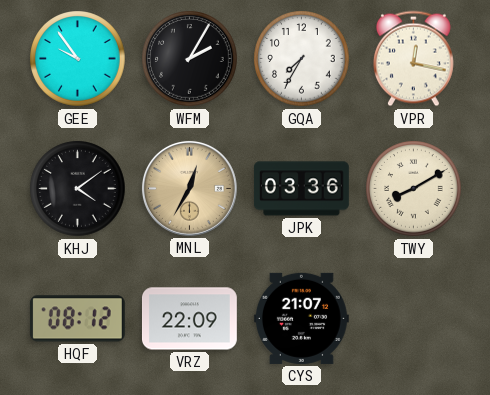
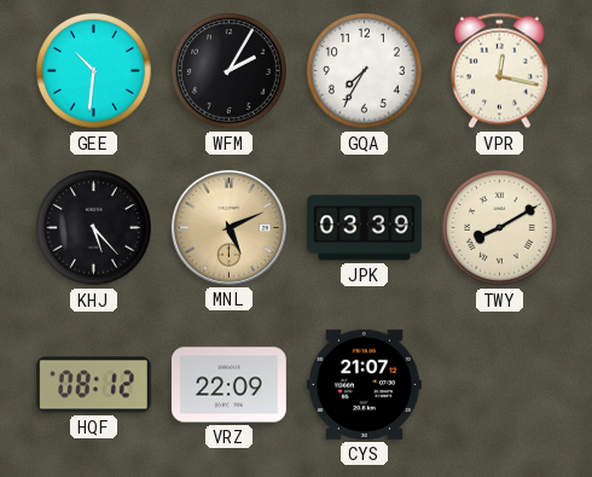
GEE: 9:54 -> 10:31
KHJ: 4:09 -> 5:23
MNL: 12:35 -> 5:11
JPK: 03:36 -> 03:39
